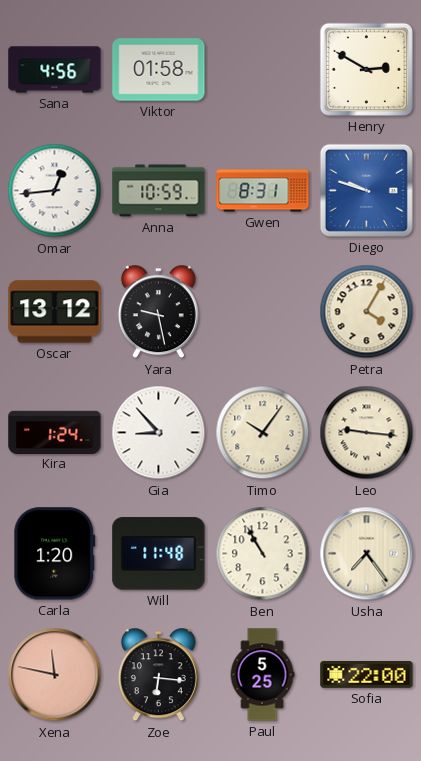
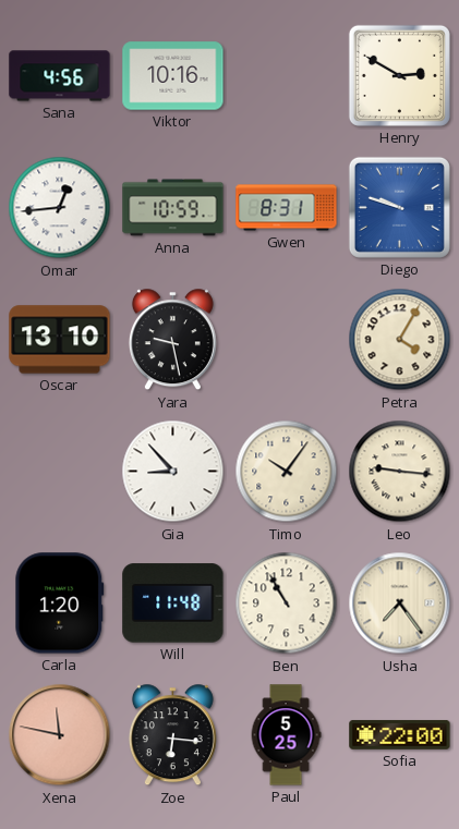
Viktor: 01:58 -> 10:16
Oscar: 13:12 -> 13:10
Kira: 1:24 -> none
